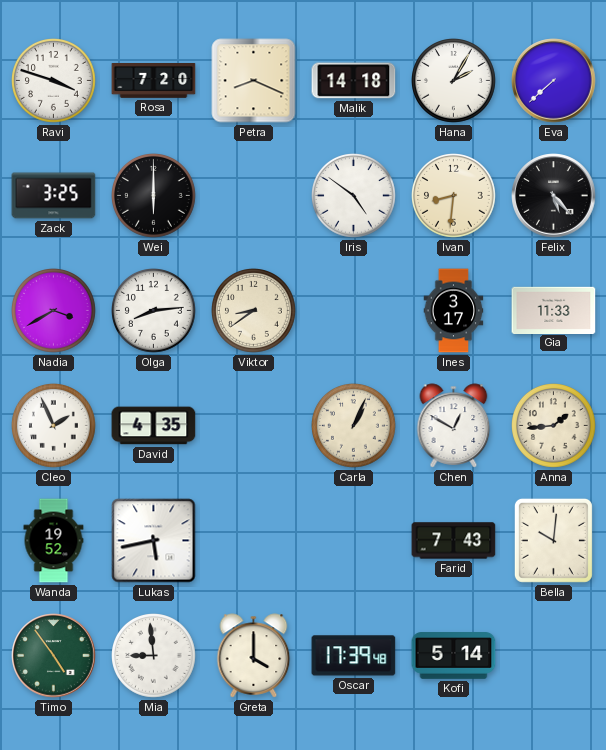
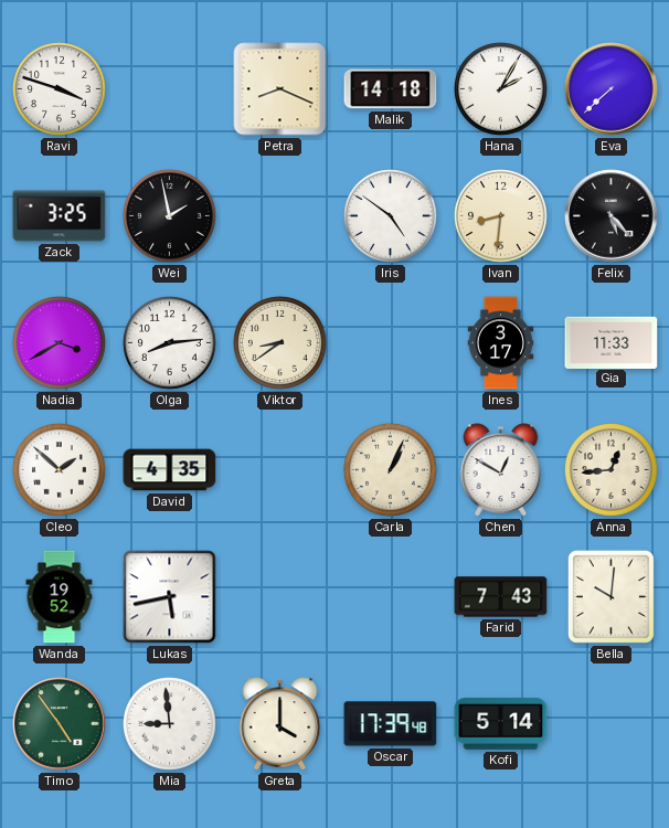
Rosa: 7:20 -> none
Wei: 6:00 -> 1:58
Cleo: 1:56 -> 1:52
Anna: 1:44 -> 12:44
